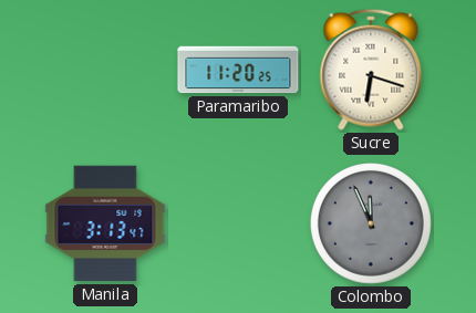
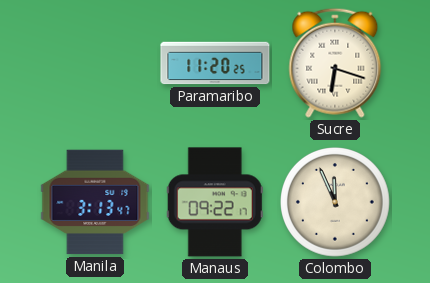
Manaus: none -> 09:22
Colombo dial: grey -> cream
